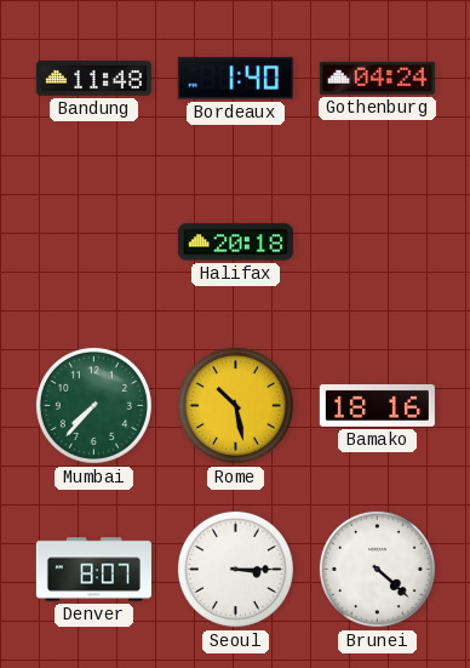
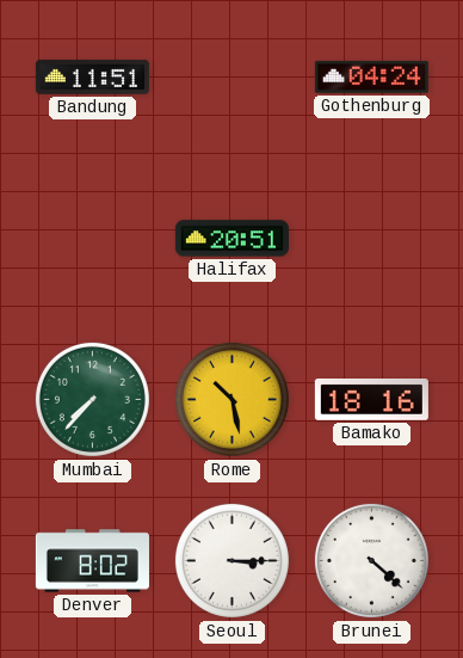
Bandung: 11:48 -> 11:51
Bordeaux: 1:40 -> none
Halifax: 20:18 -> 20:51
Denver: 8:07 -> 8:02
